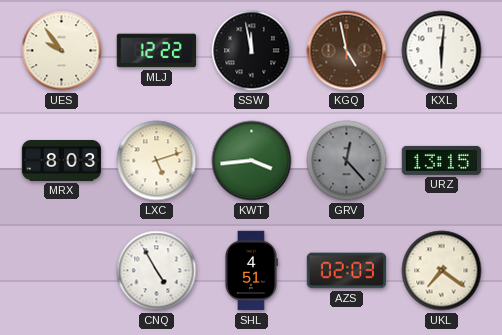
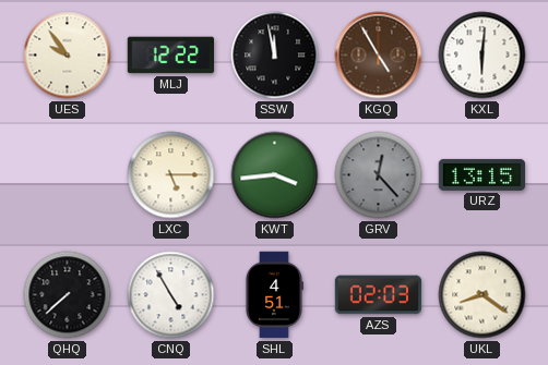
KGQ: 4:58 -> 4:55
MRX: 8:03 -> none
LXC: 5:12 -> 5:15
QHQ: none -> 7:38
UKL: 7:21 -> 8:21
